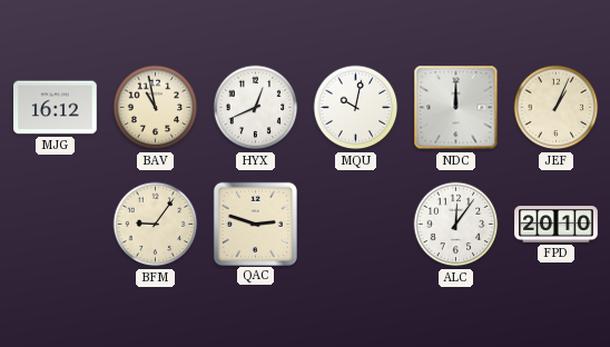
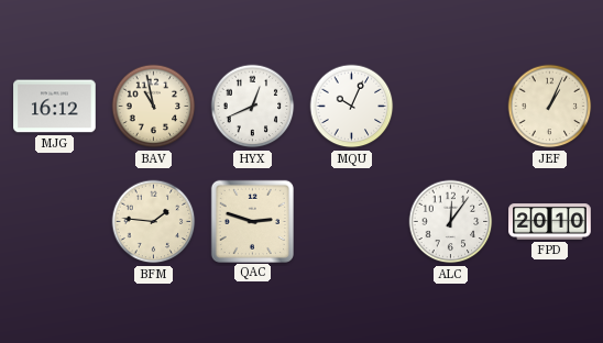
MQU: 10:02 -> 10:04
NDC: 12:00 -> none
BFM: 9:06 -> 1:46
